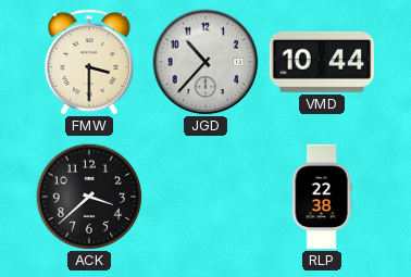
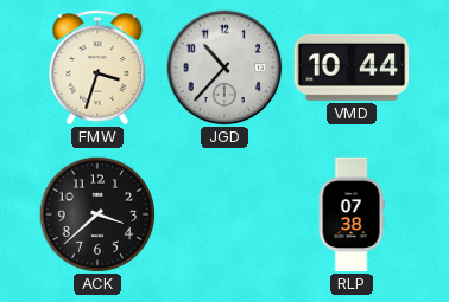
FMW: 3:30 -> 3:33
RLP: 22:38 -> 07:38
